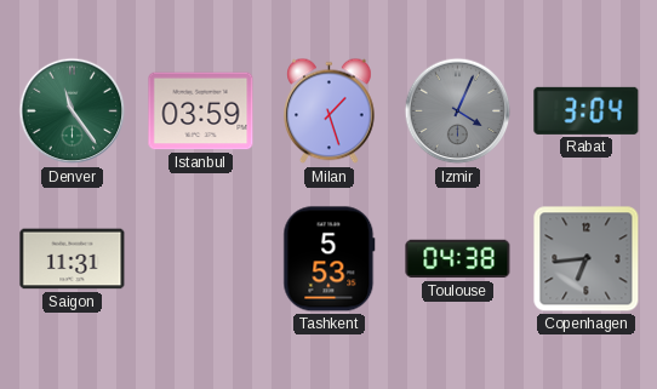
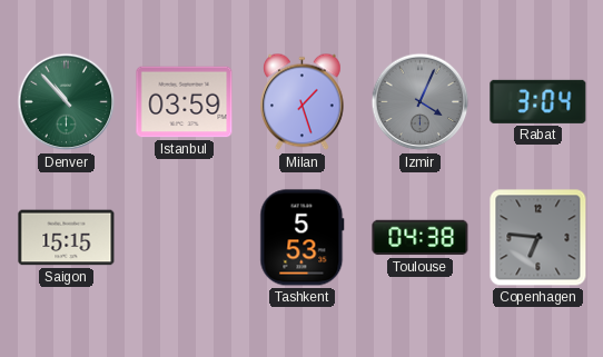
Denver: 11:24 -> 10:53
Saigon: 11:31 -> 15:15
Copenhagen: 6:44 -> 6:46
